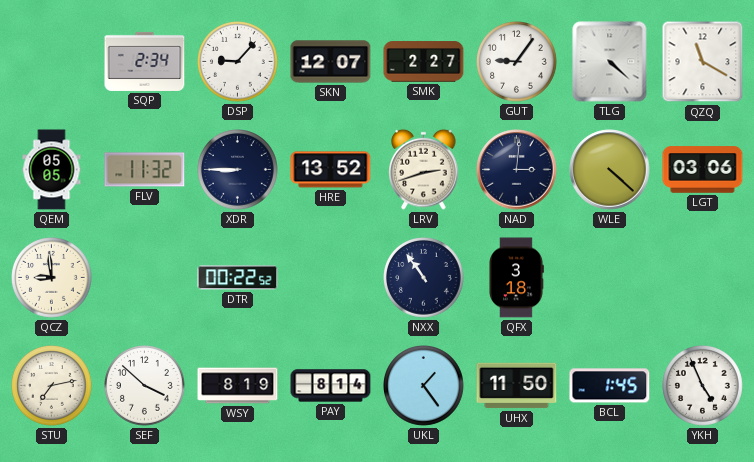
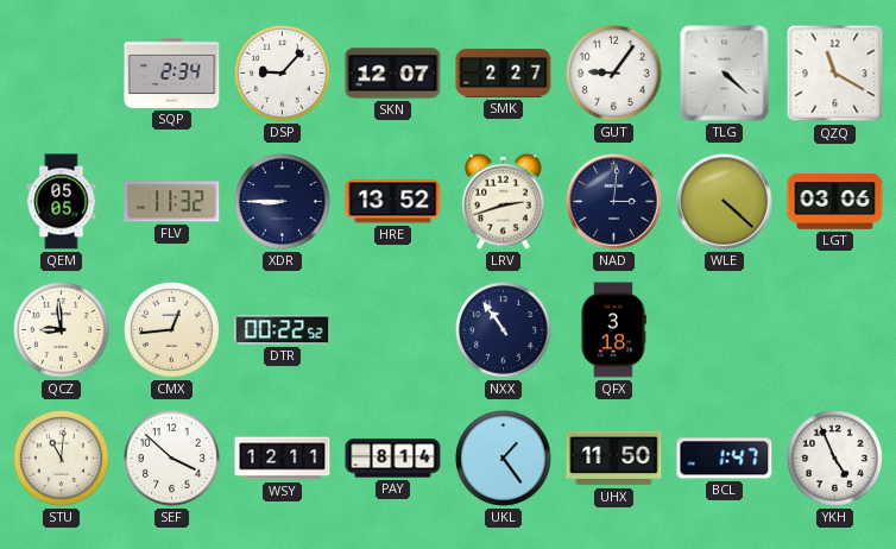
CMX: none -> 12:44
STU: 7:13 -> 11:01
WSY: 8:19 -> 12:11
BCL: 1:45 -> 1:47
